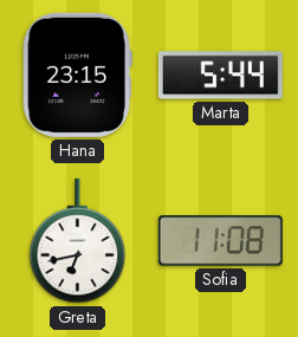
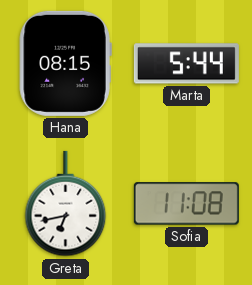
Hana: 23:15 -> 08:15
